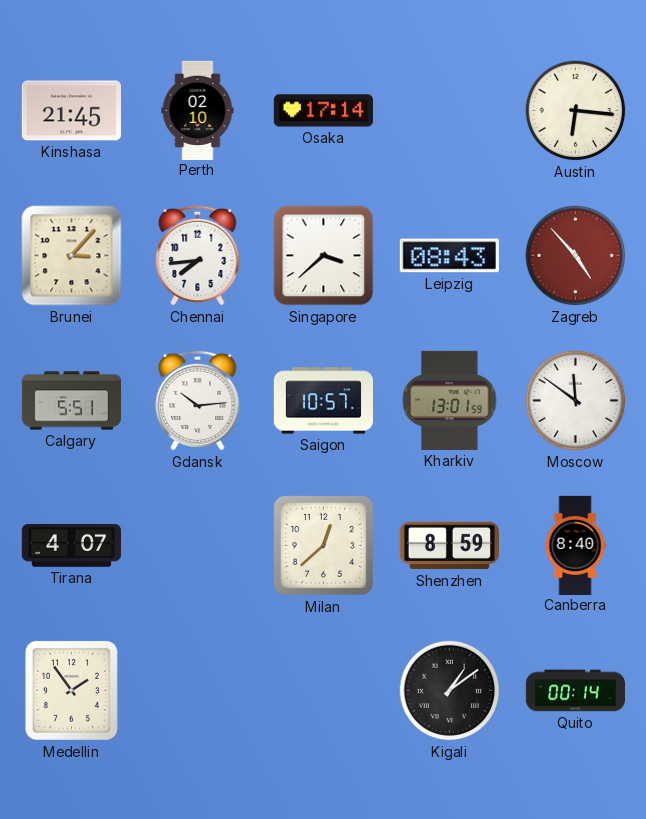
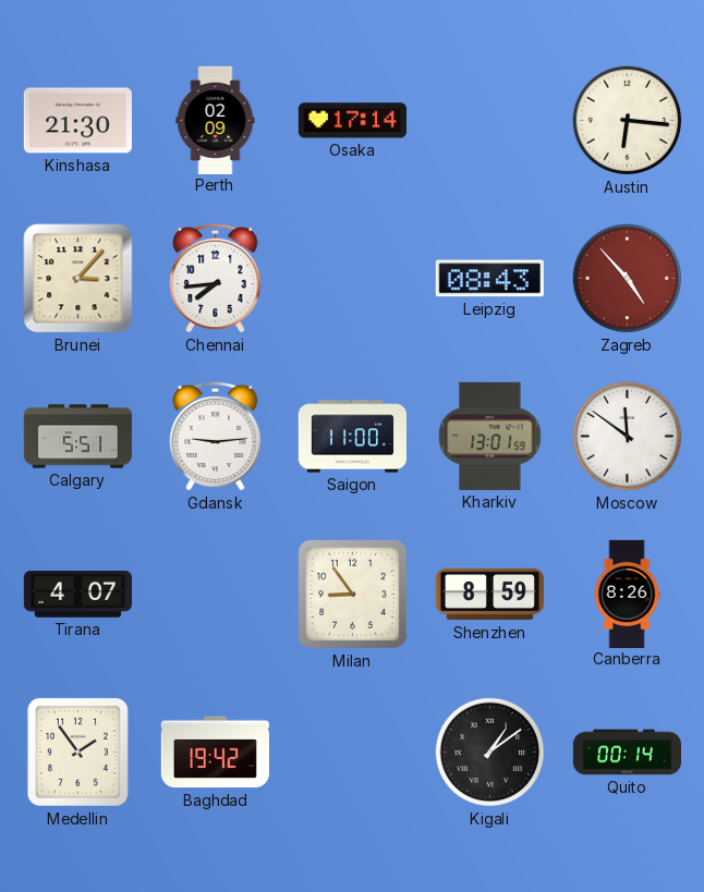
Kinshasa: 21:45 -> 21:30
Perth: 02:10 -> 02:09
Singapore: 3:38 -> none
Gdansk: 10:14 -> 9:14
Saigon: 10:57 -> 11:00
Milan: 12:38 -> 8:54
Canberra: 8:40 -> 8:26
Baghdad: none -> 19:42
